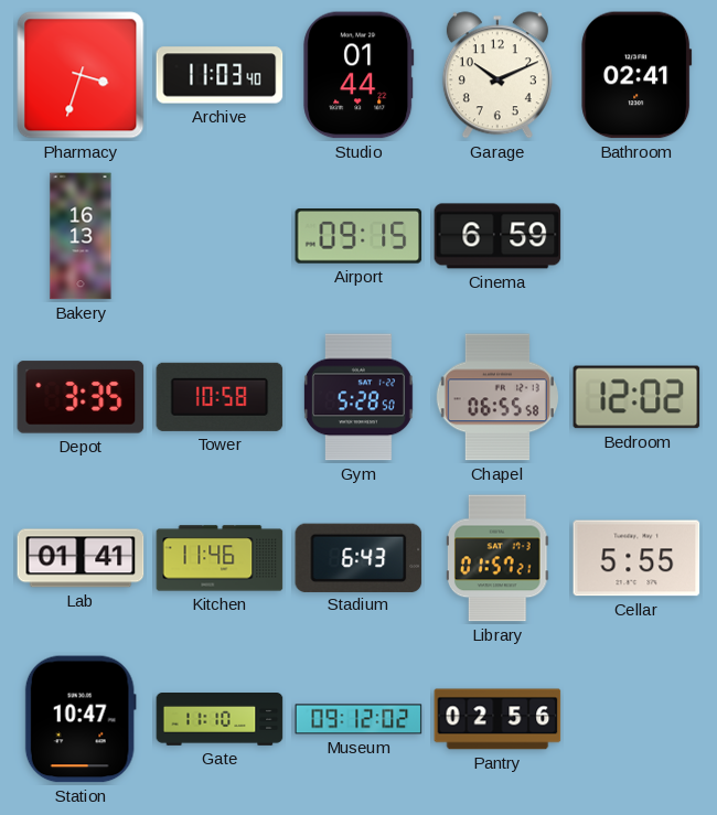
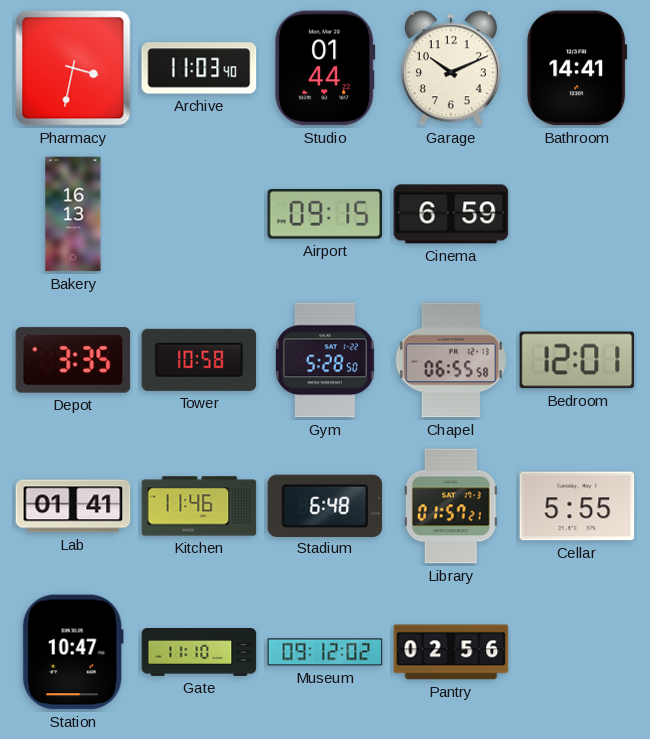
Pharmacy: 3:33 -> 3:32
Bathroom: 02:41 -> 14:41
Bedroom: 12:02 -> 12:01
Stadium: 6:43 -> 6:48
